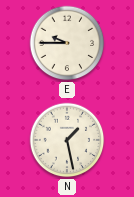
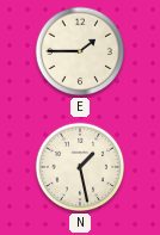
E: 9:45 -> 1:45
